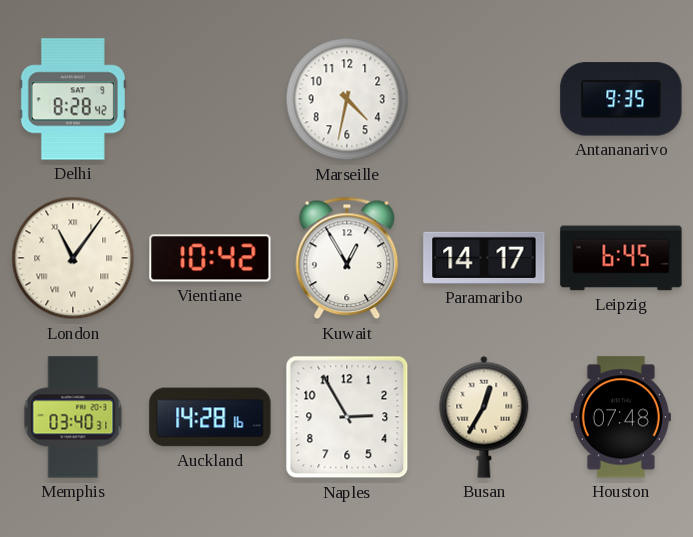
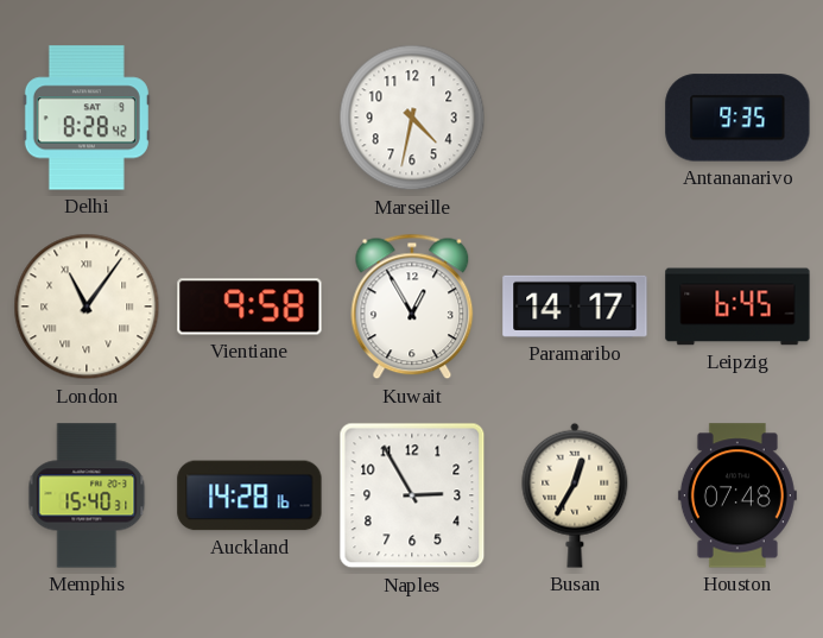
Vientiane: 10:42 -> 9:58
Memphis: 03:40 -> 15:40
